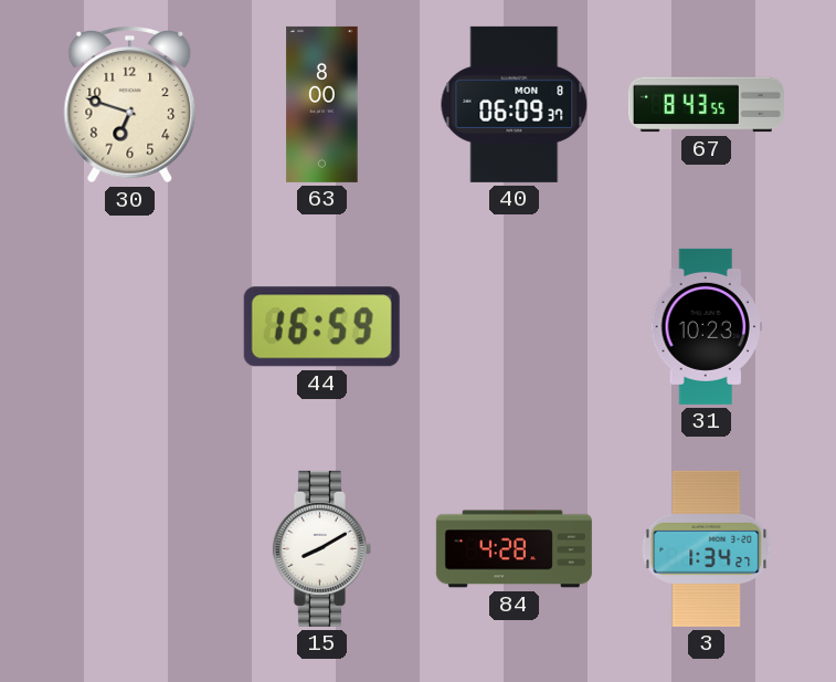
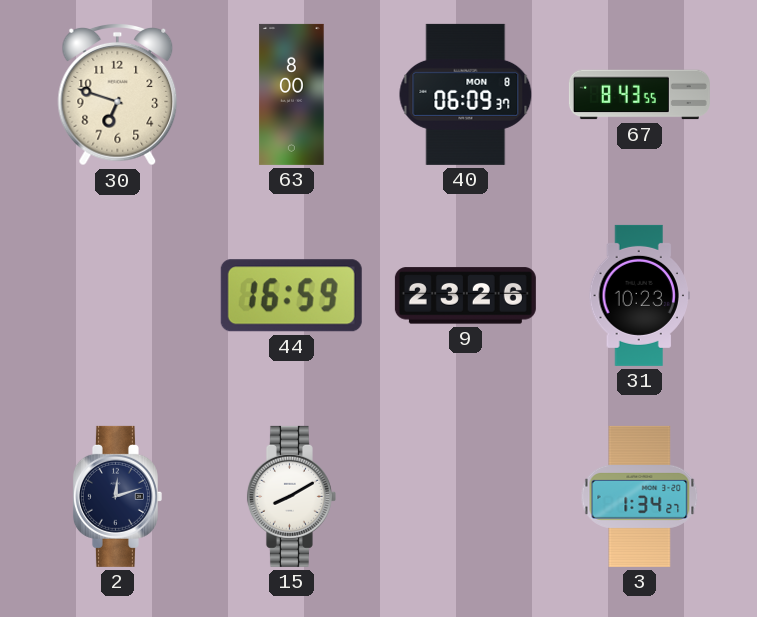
9: none -> 23:26
2: none -> 12:12
84: 4:28 -> none
